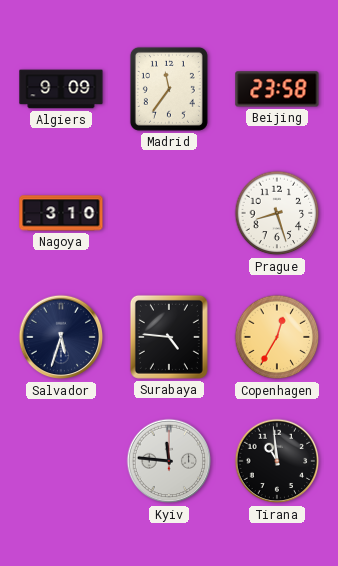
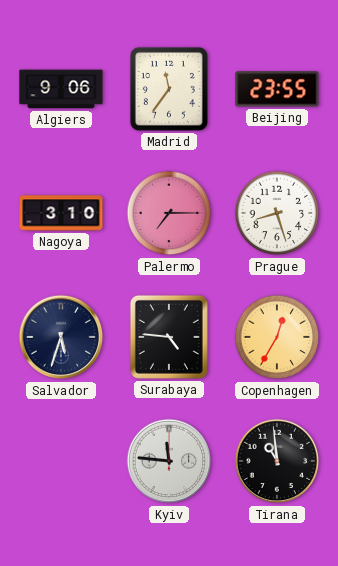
Algiers: 9:09 -> 9:06
Beijing: 23:58 -> 23:55
Palermo: none -> 7:15
